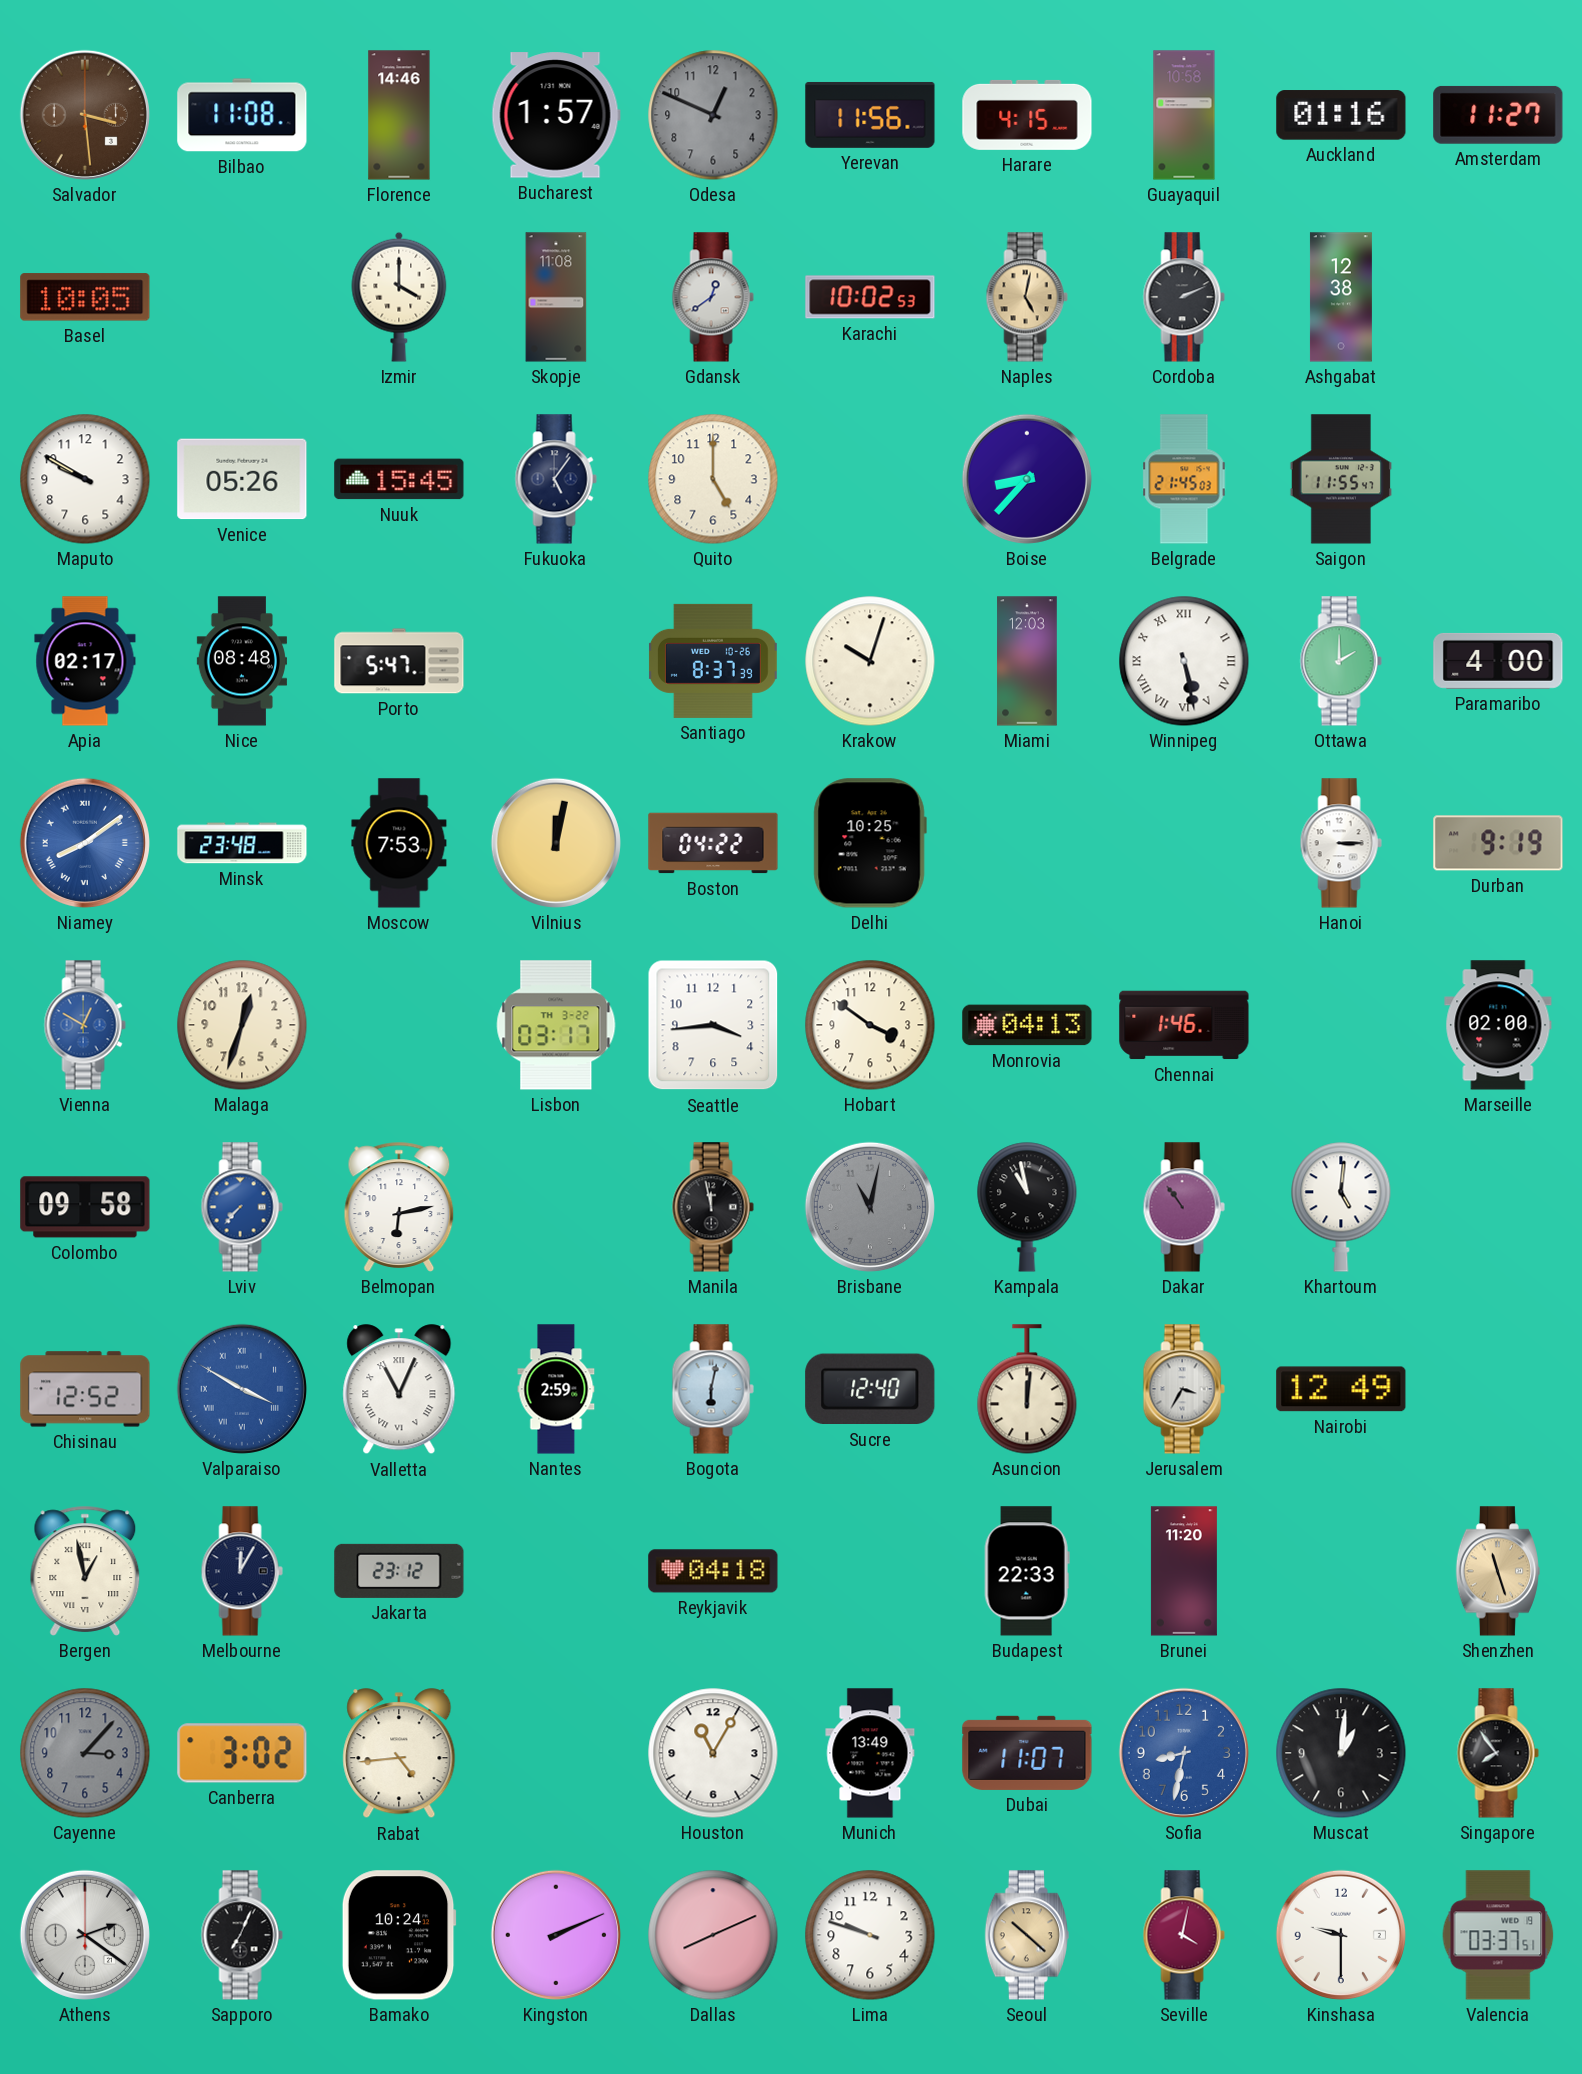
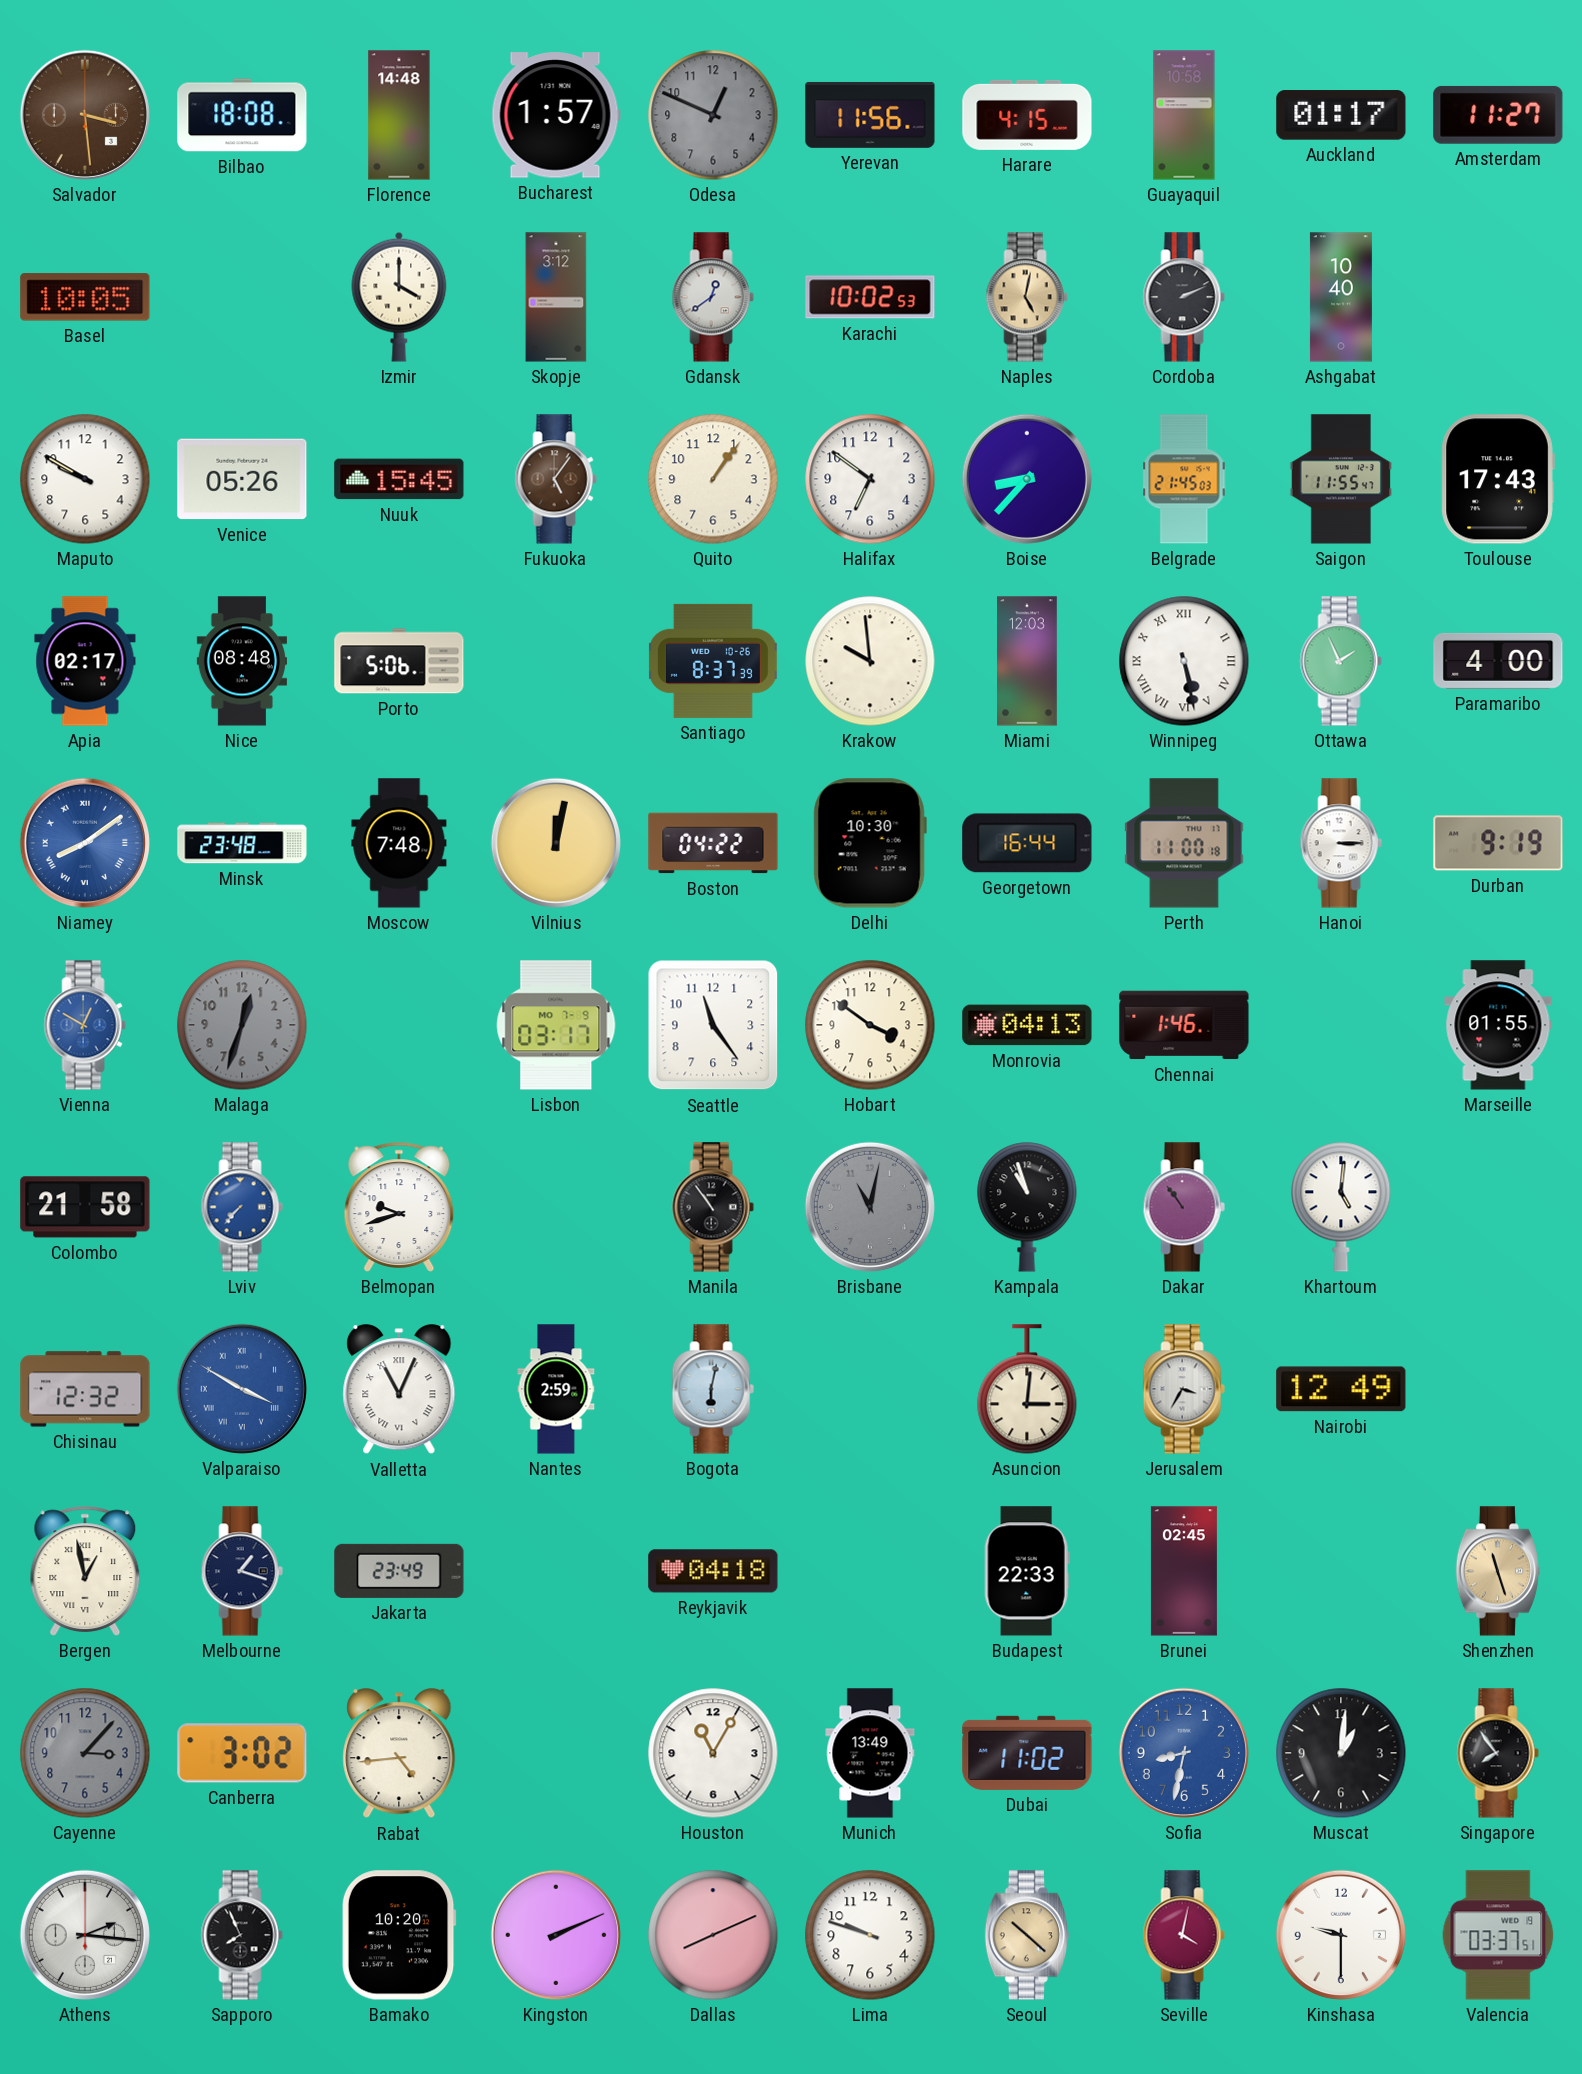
Bilbao: 11:08 -> 18:08
Florence: 14:46 -> 14:48
Auckland: 01:16 -> 01:17
Skopje: 11:08 -> 3:12
Ashgabat: 12:38 -> 10:40
Fukuoka dial: navy -> brown
Quito: 5:00 -> 1:06
Halifax: none -> 6:51
Toulouse: none -> 17:43
Porto: 5:47 -> 5:06
Krakow: 10:03 -> 9:59
Ottawa: 2:00 -> 1:56
Moscow: 7:53 -> 7:48
Delhi: 10:25 -> 10:30
Georgetown: none -> 16:44
Perth: none -> 11:00
Malaga dial: cream -> grey
Lisbon date: TH 3-22 -> MO 7-9
Seattle: 3:44 -> 11:24
Marseille: 02:00 -> 01:55
Colombo: 09:58 -> 21:58
Belmopan: 6:13 -> 9:42
Manila: 11:58 -> 10:54
Kampala: 10:58 -> 10:57
Chisinau: 12:52 -> 12:32
Sucre: 12:40 -> none
Asuncion: 12:01 -> 3:01
Melbourne: 12:05 -> 1:18
Jakarta: 23:12 -> 23:49
Brunei: 11:20 -> 02:45
Dubai: 11:07 -> 11:02
Athens: 2:21 -> 2:16
Sapporo: 7:04 -> 7:56
Bamako: 10:24 -> 10:20
